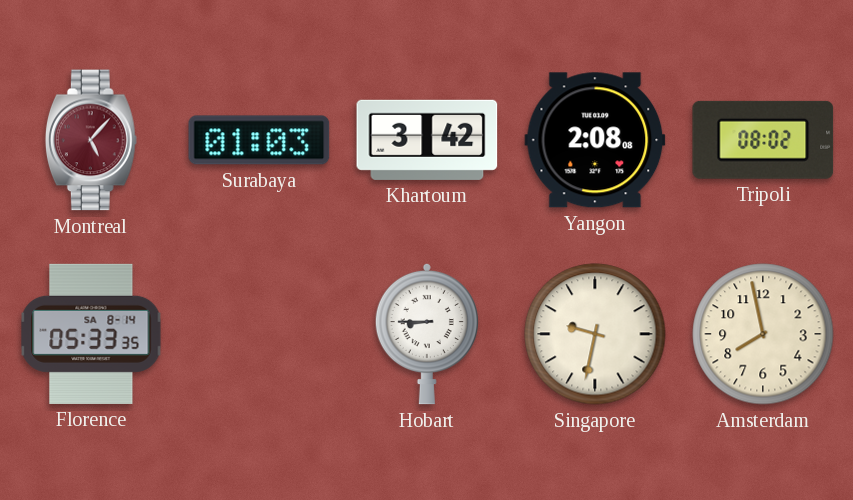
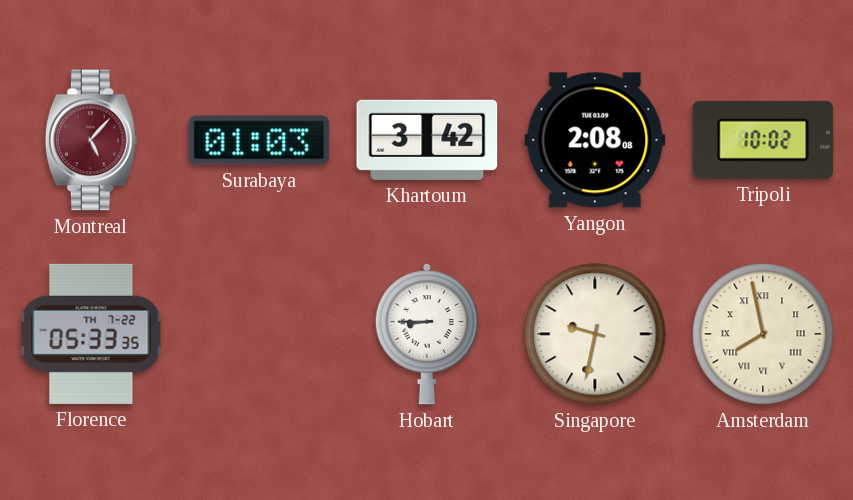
Tripoli: 08:02 -> 10:02
Florence date: SA 8-14 -> TH 7-22
Amsterdam numerals: Arabic -> Roman
